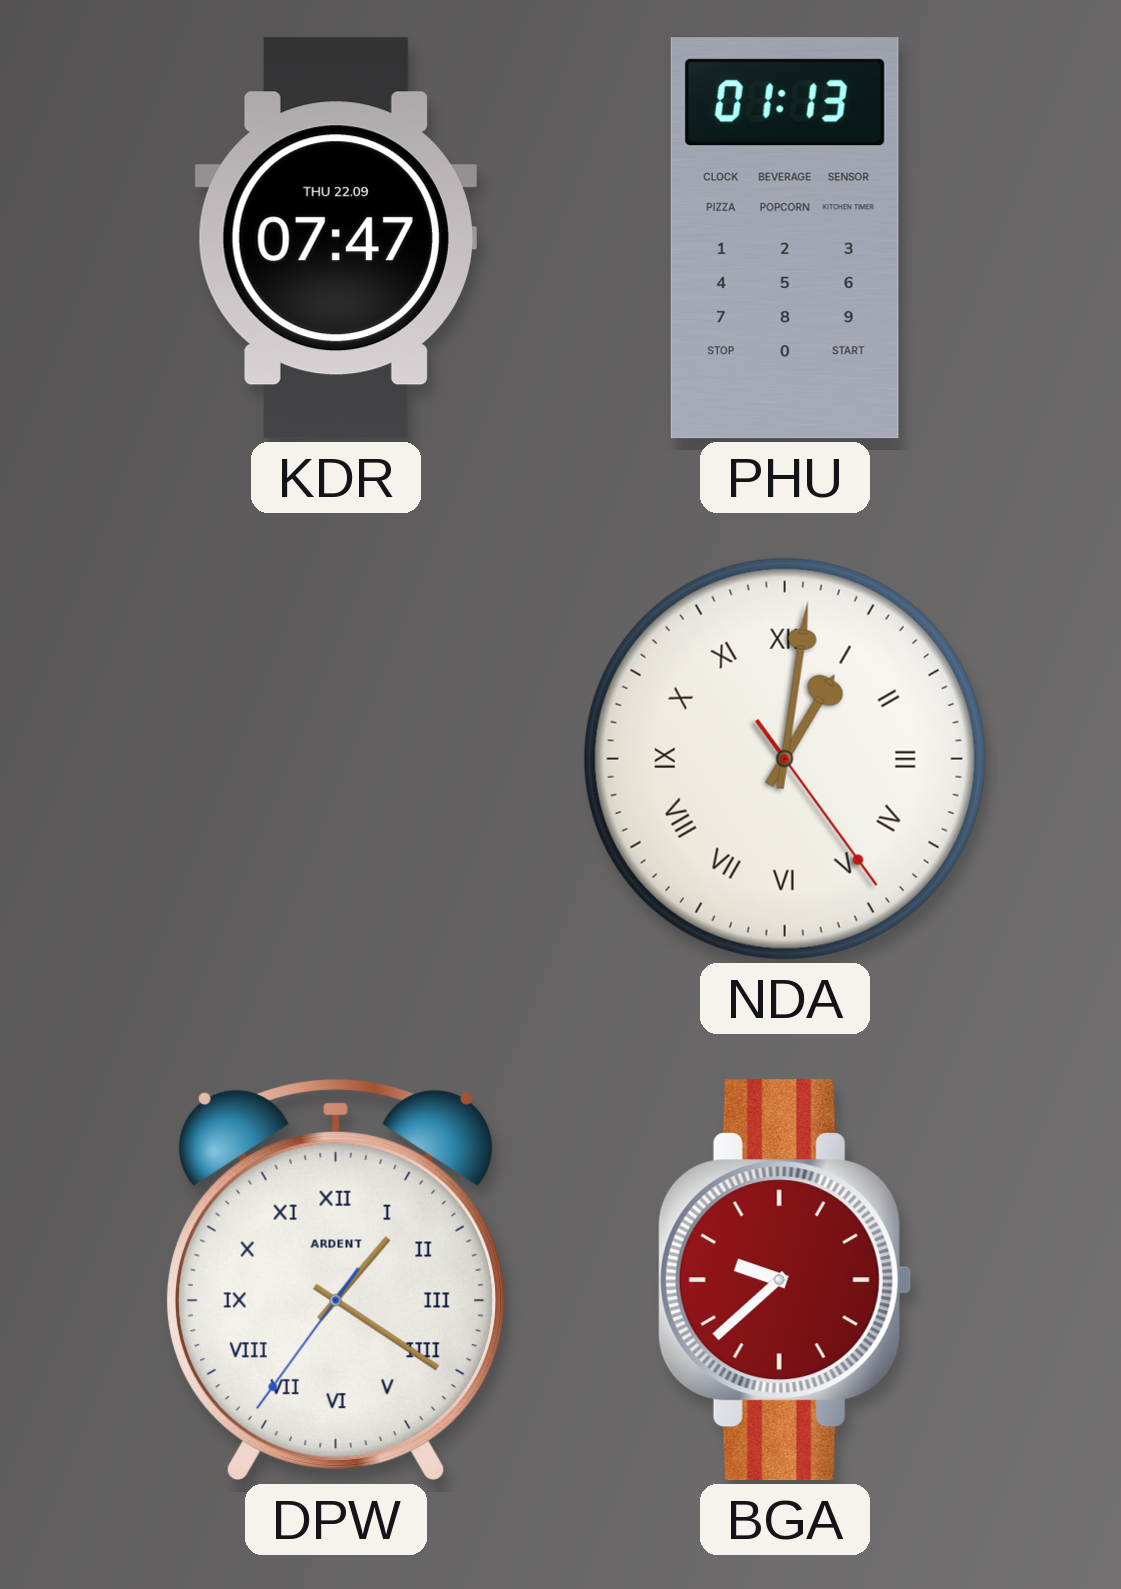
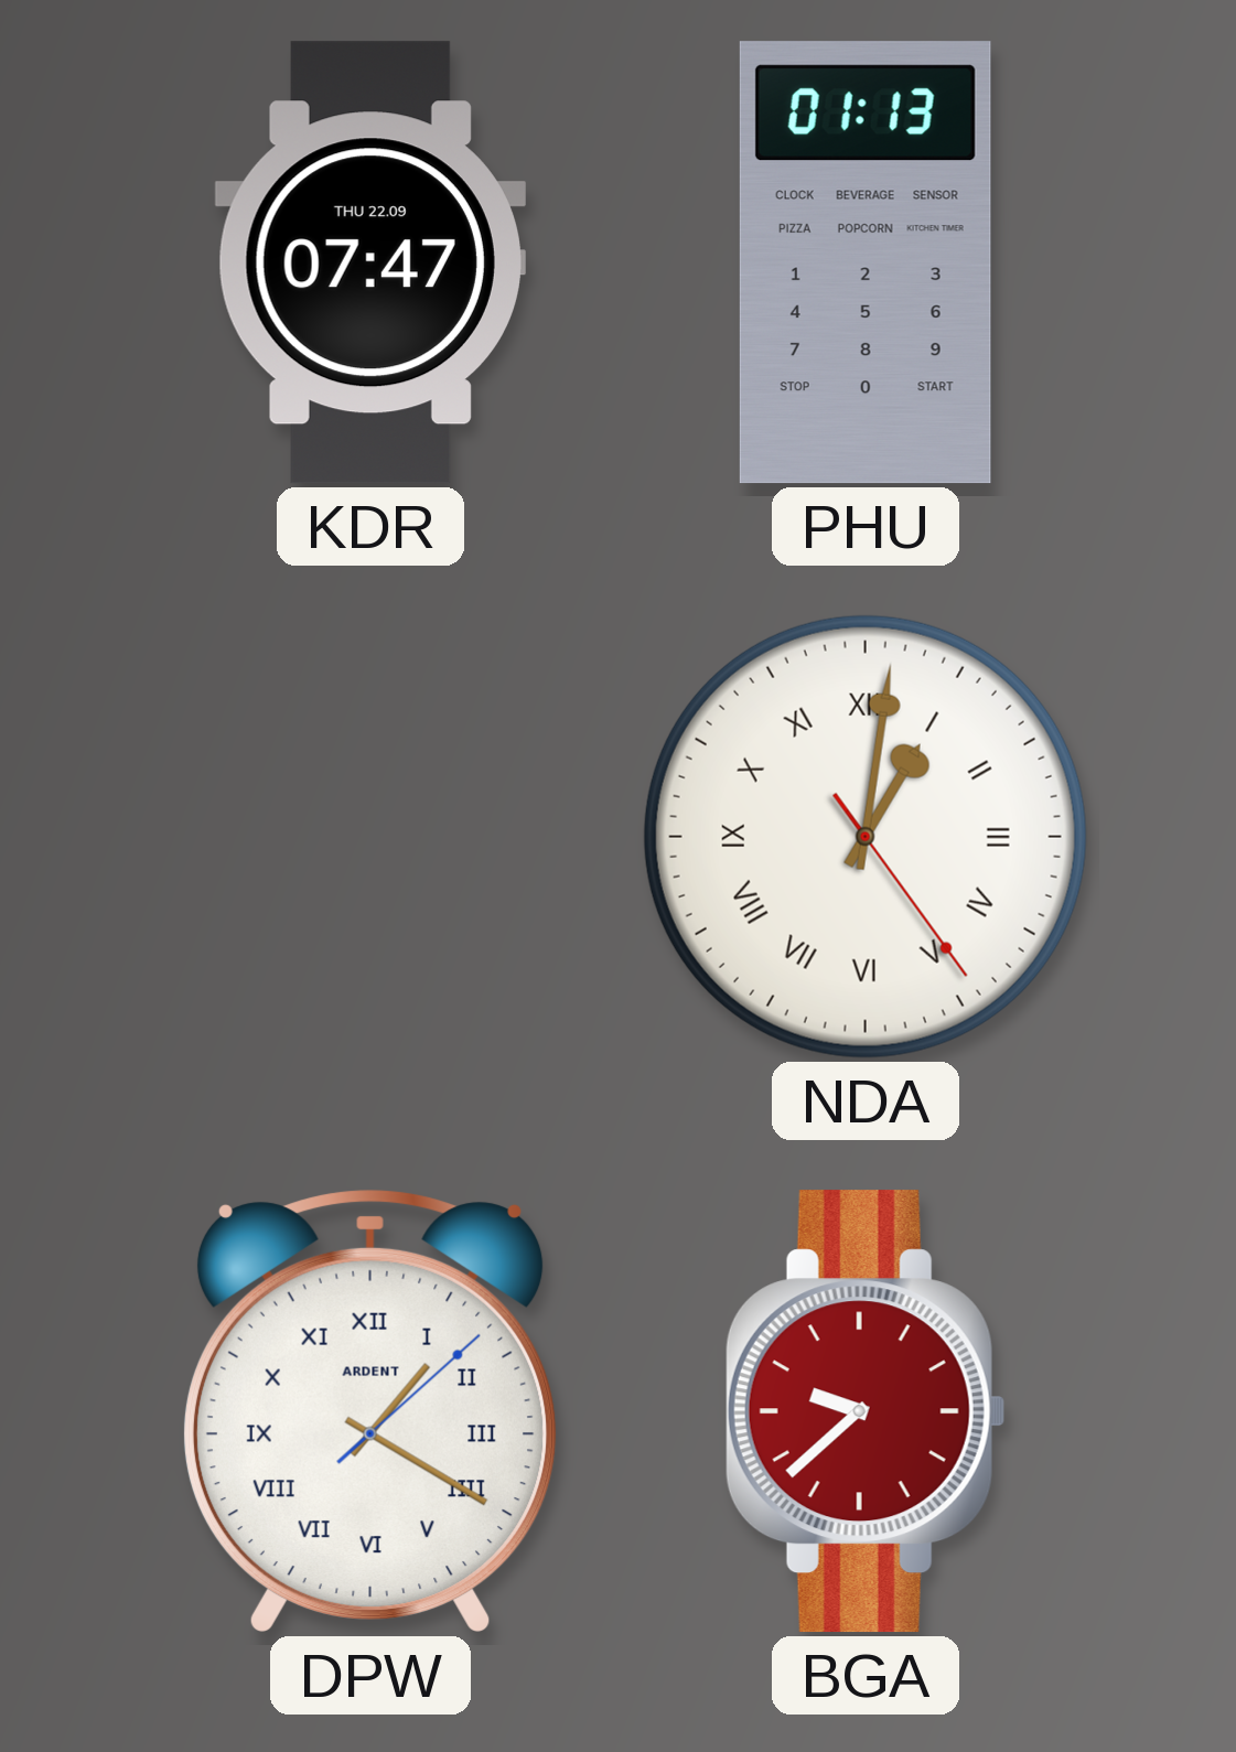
DPW: 1:20:36 -> 1:20:08
